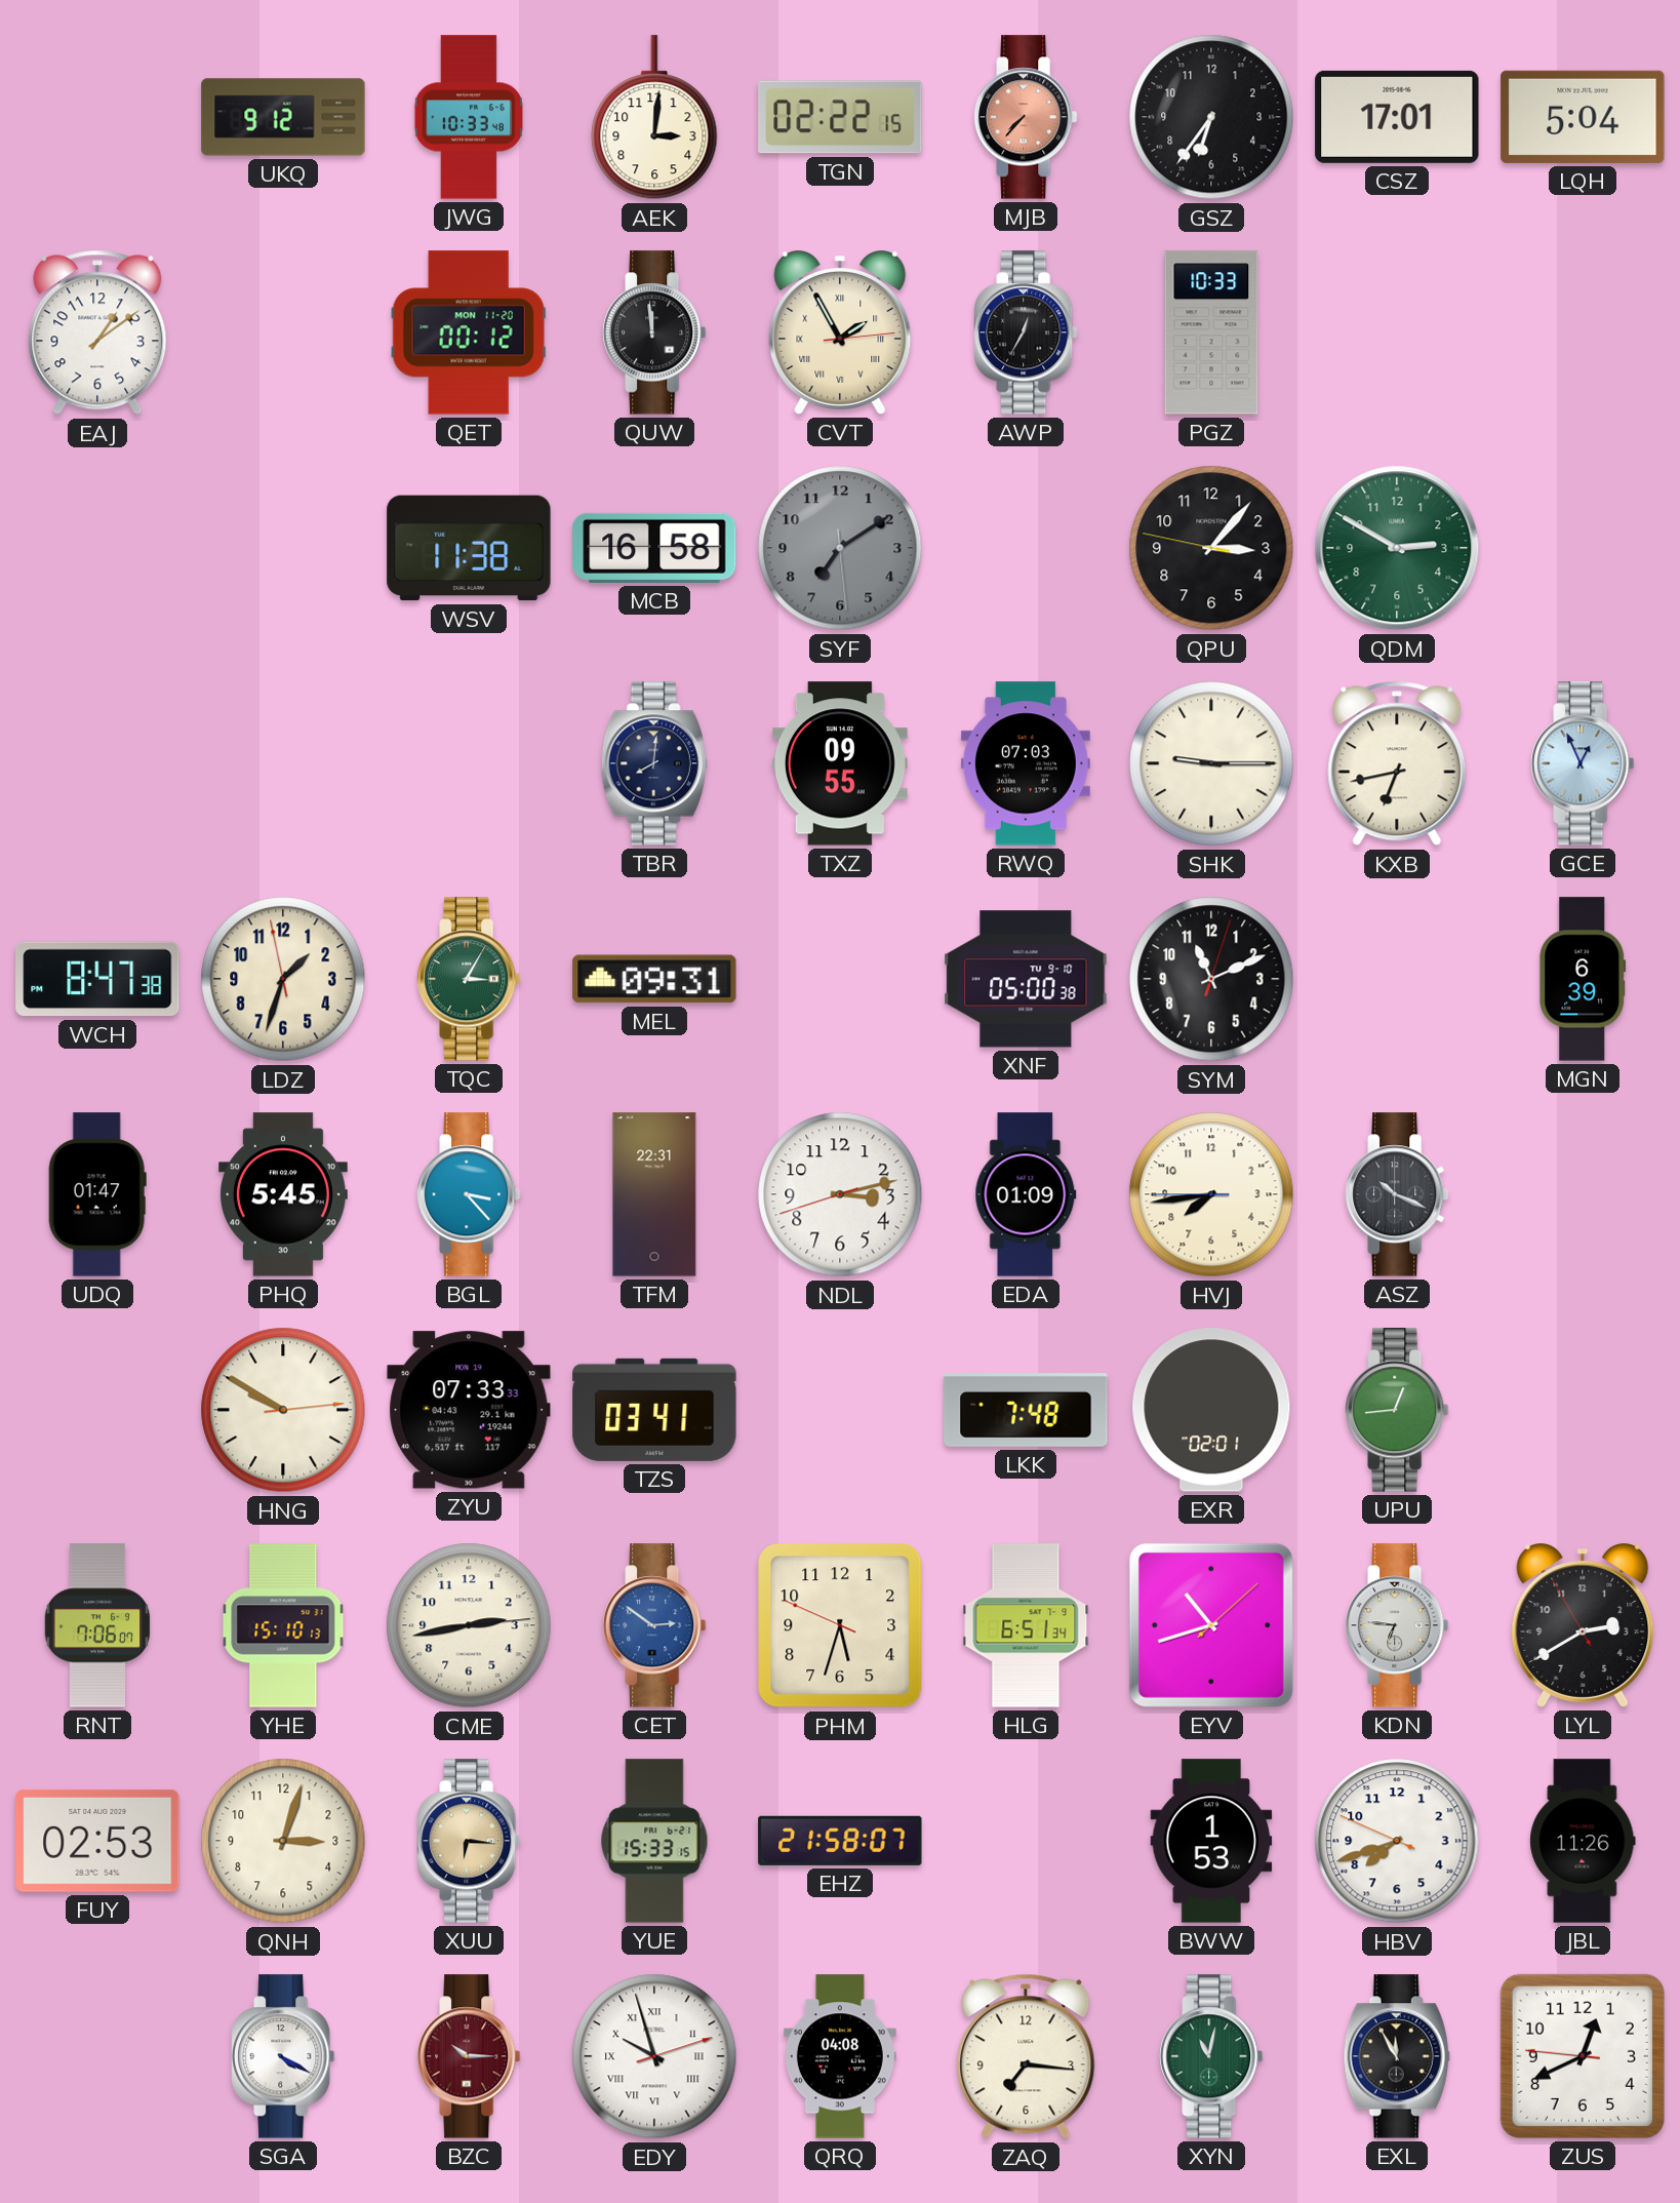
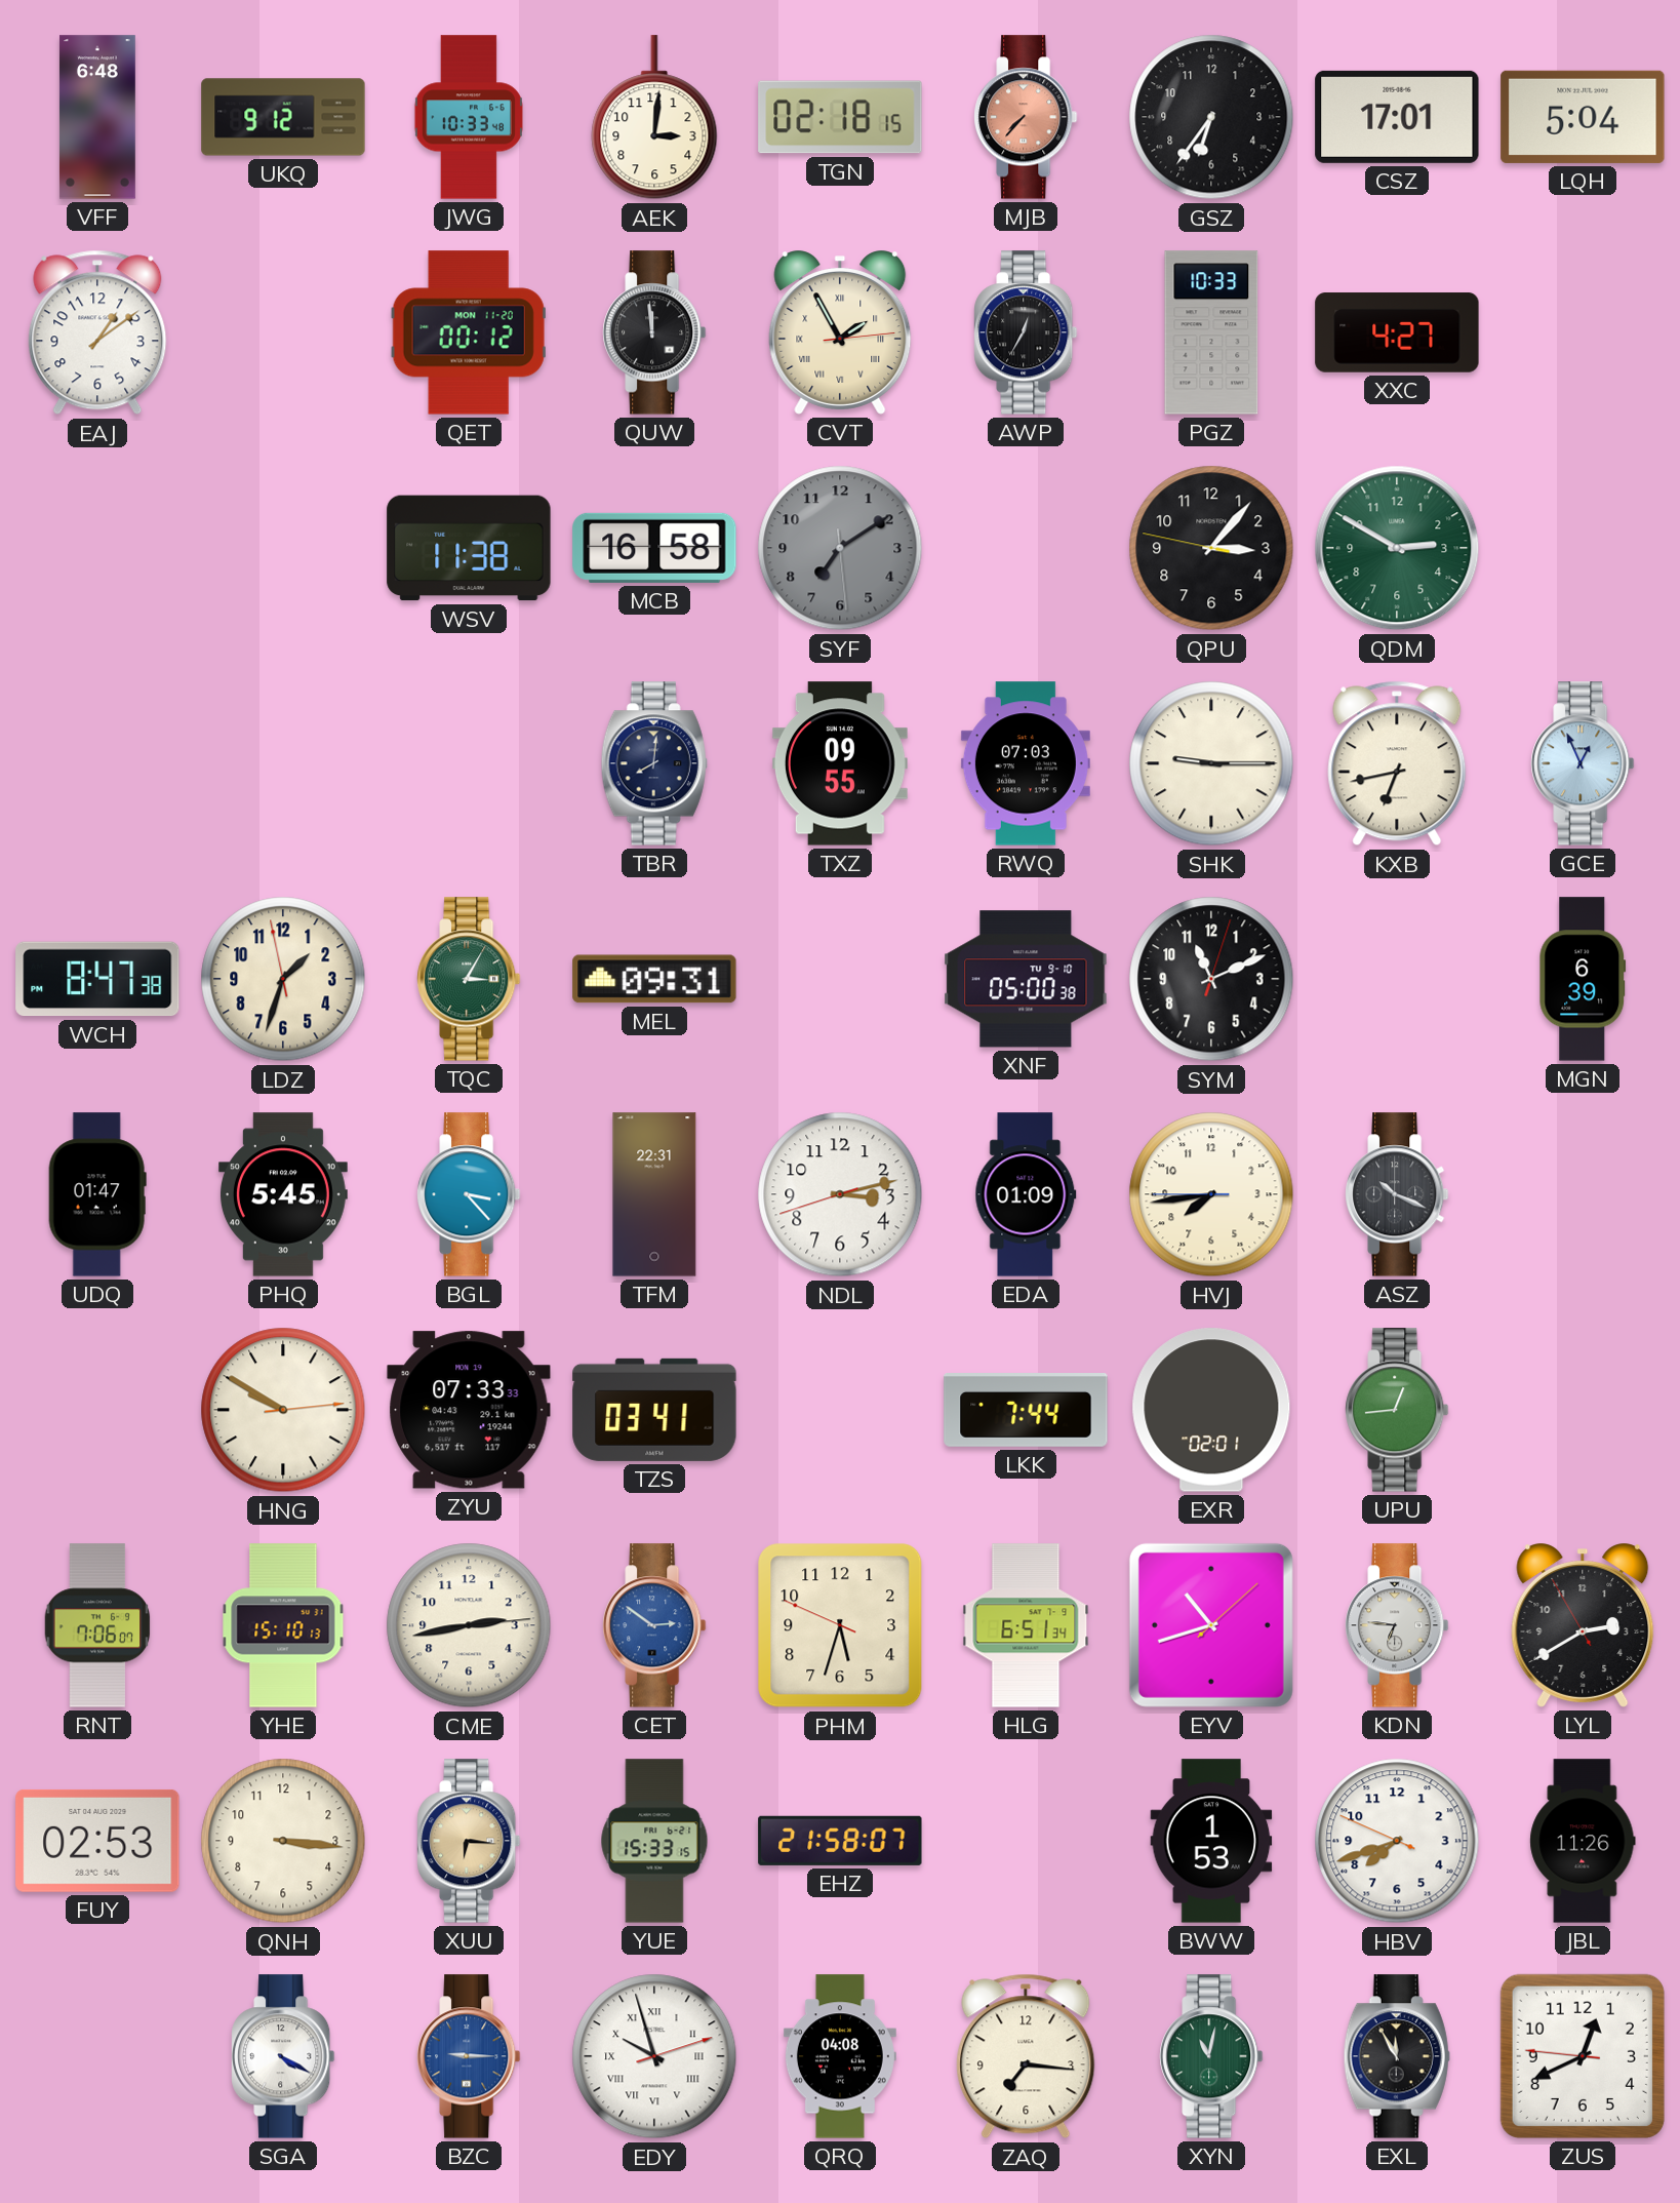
VFF: none -> 6:48
TGN: 02:22 -> 02:18
XXC: none -> 4:27
LKK: 7:48 -> 7:44
QNH: 3:03 -> 3:16
BZC: 10:15 -> 9:15
BZC dial: burgundy -> blue
